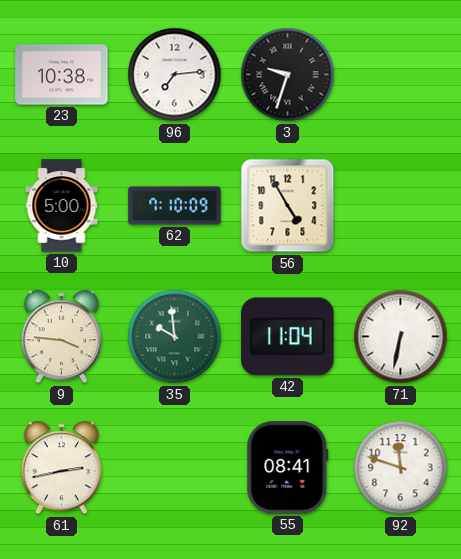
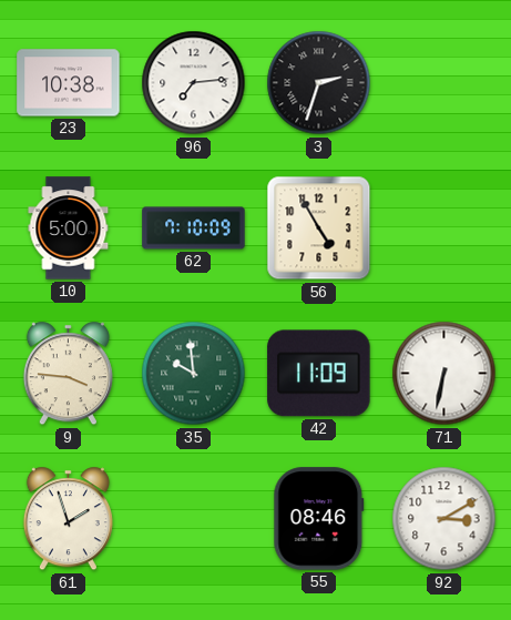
3: 9:33 -> 2:33
42: 11:04 -> 11:09
61: 2:43 -> 1:57
55: 08:41 -> 08:46
92: 11:48 -> 3:10
